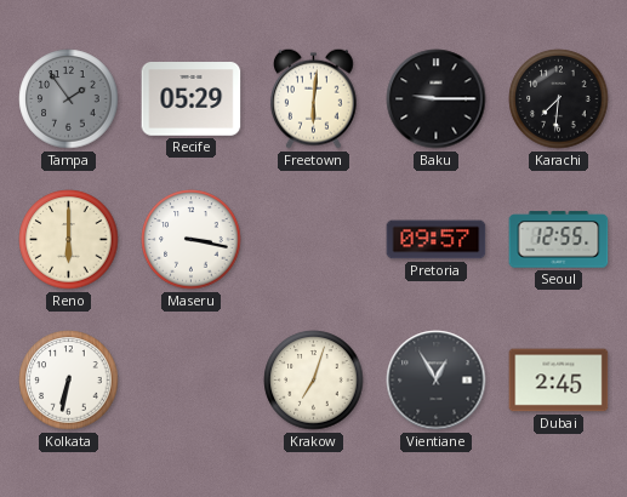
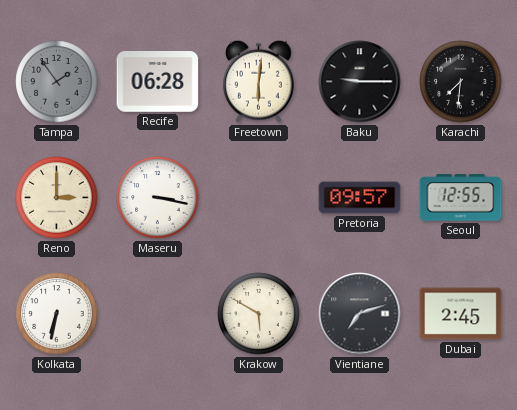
Recife: 05:29 -> 06:28
Reno: 6:00 -> 3:00
Krakow: 7:03 -> 5:50
Vientiane: 12:55 -> 7:12
